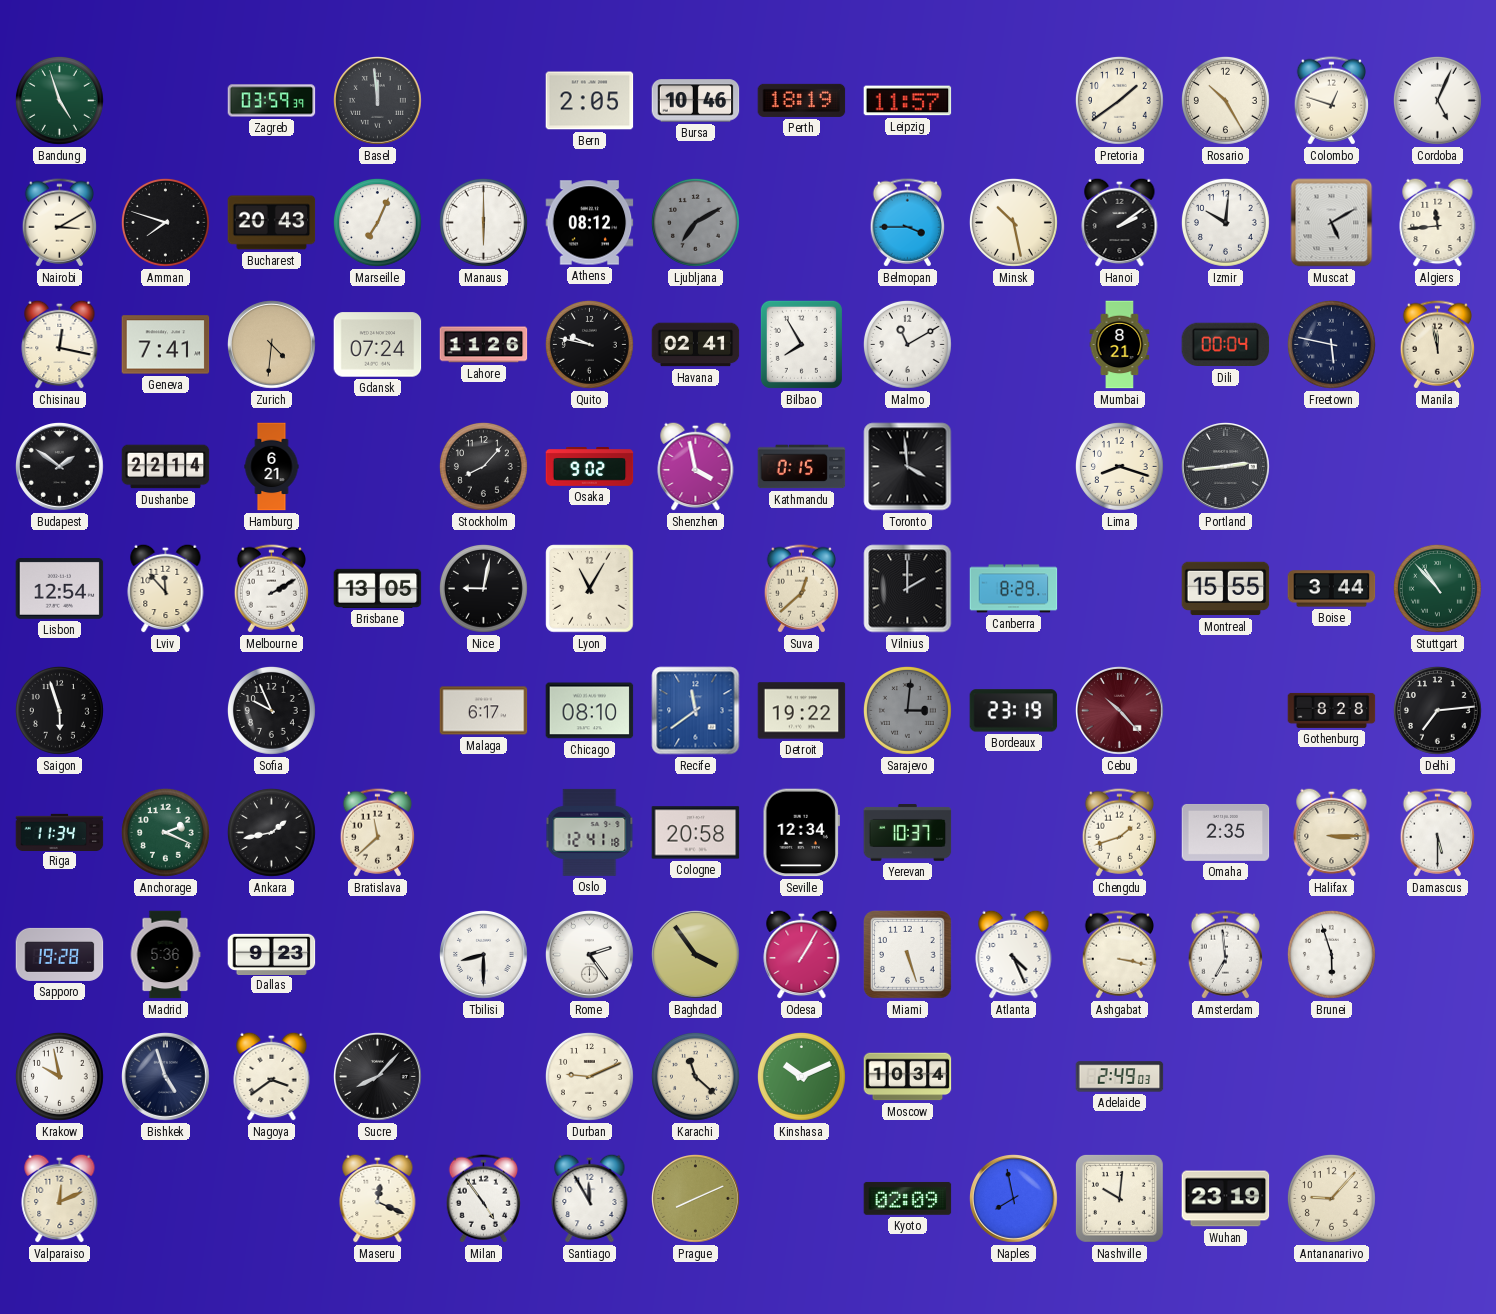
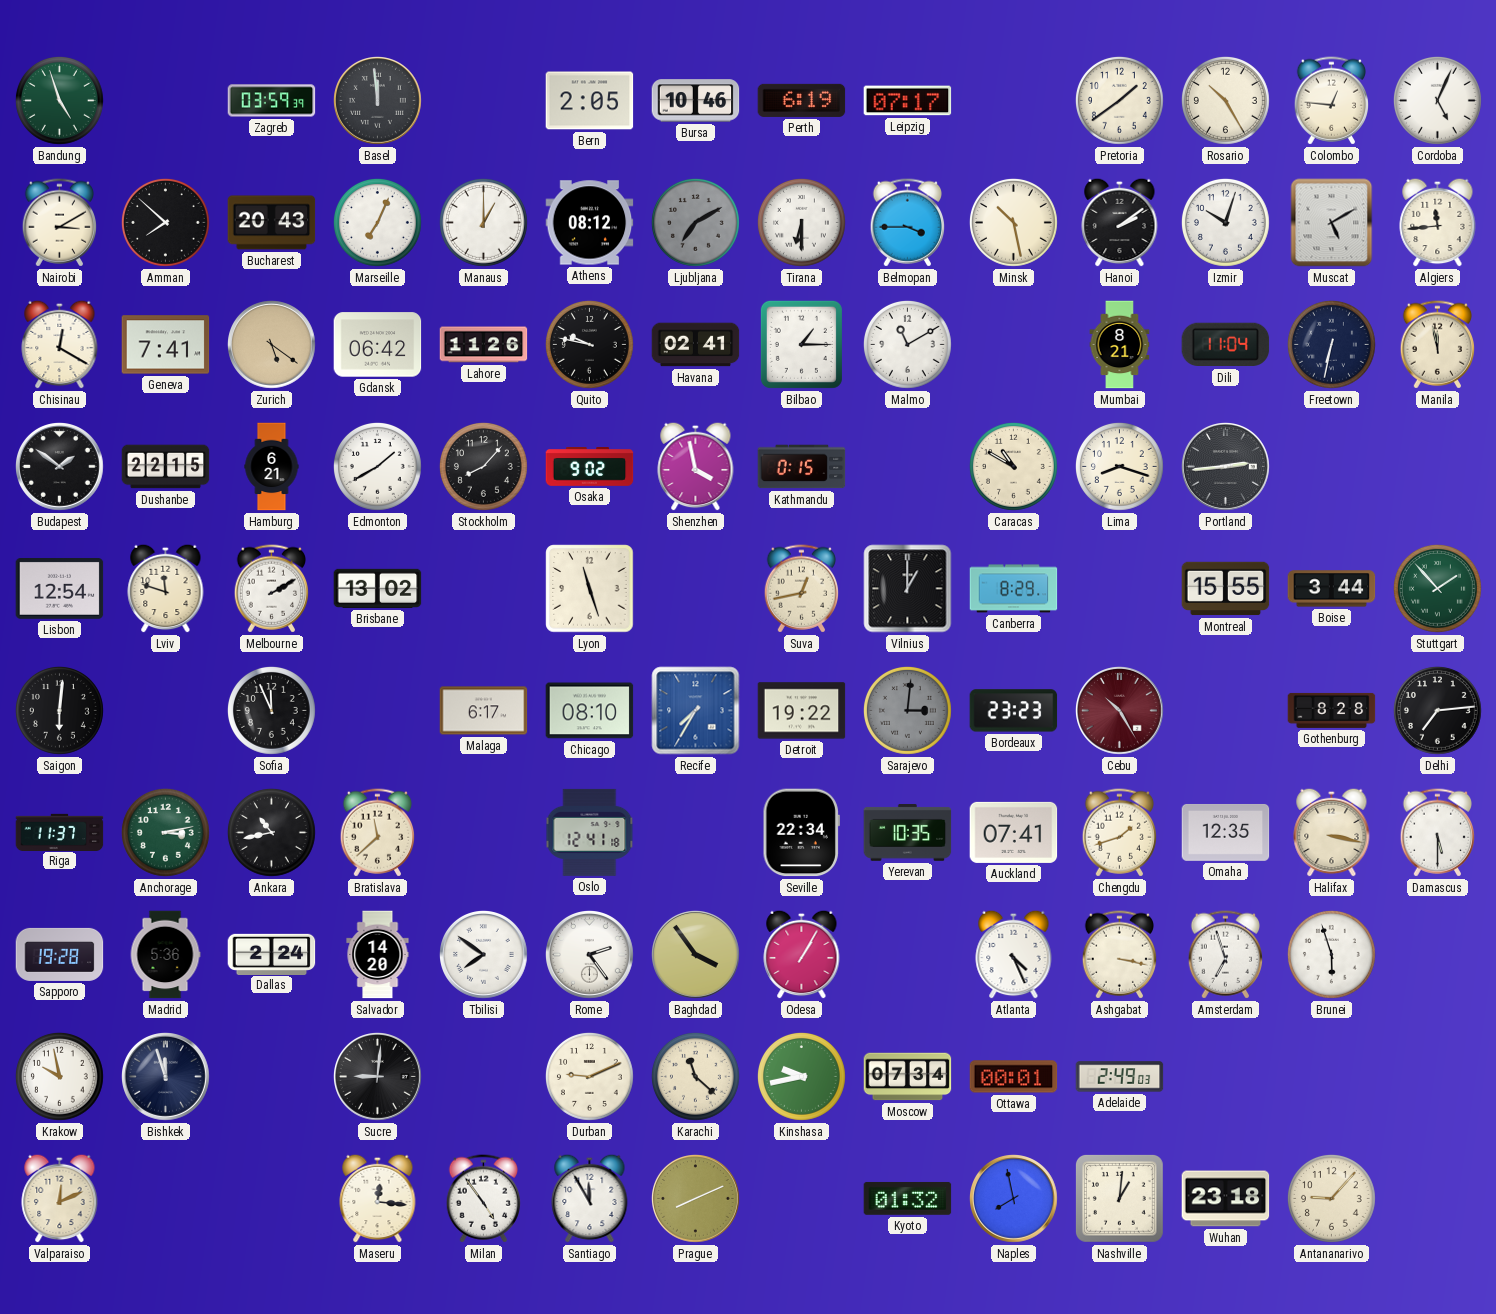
Perth: 18:19 -> 6:19
Leipzig: 11:57 -> 07:17
Colombo: 12:48 -> 12:46
Amman: 7:48 -> 7:52
Manaus: 6:00 -> 1:00
Tirana: none -> 6:30
Izmir: 10:01 -> 10:03
Chisinau: 12:17 -> 12:20
Zurich: 4:31 -> 5:21
Gdansk: 07:24 -> 06:42
Bilbao: 7:55 -> 1:15
Dili: 00:04 -> 11:04
Freetown: 5:47 -> 6:32
Dushanbe: 22:14 -> 22:15
Edmonton: none -> 1:40
Toronto: 3:59 -> none
Caracas: none -> 10:50
Lviv: 11:53 -> 11:48
Brisbane: 13:05 -> 13:02
Nice: 9:02 -> none
Lyon: 11:05 -> 11:27
Suva: 12:38 -> 12:43
Vilnius: 2:00 -> 1:00
Stuttgart: 10:53 -> 1:53
Saigon: 5:57 -> 6:01
Sofia: 9:56 -> 11:56
Recife: 11:39 -> 7:35
Bordeaux: 23:19 -> 23:23
Cebu: 10:23 -> 10:25
Riga: 11:34 -> 11:37
Anchorage: 2:19 -> 3:13
Ankara: 1:43 -> 10:43
Cologne: 20:58 -> none
Seville: 12:34 -> 22:34
Yerevan: 10:37 -> 10:35
Auckland: none -> 07:41
Omaha: 2:35 -> 12:35
Halifax: 3:15 -> 3:17
Dallas: 9:23 -> 2:24
Salvador: none -> 14:20
Tbilisi: 8:30 -> 7:51
Miami: 5:27 -> none
Amsterdam: 6:59 -> 6:57
Bishkek: 4:57 -> 11:57
Nagoya: 3:39 -> none
Sucre: 8:07 -> 9:01
Kinshasa: 10:11 -> 9:43
Moscow: 10:34 -> 07:34
Ottawa: none -> 00:01
Maseru: 12:19 -> 12:16
Kyoto: 02:09 -> 01:32
Nashville: 10:01 -> 1:01
Wuhan: 23:19 -> 23:18
